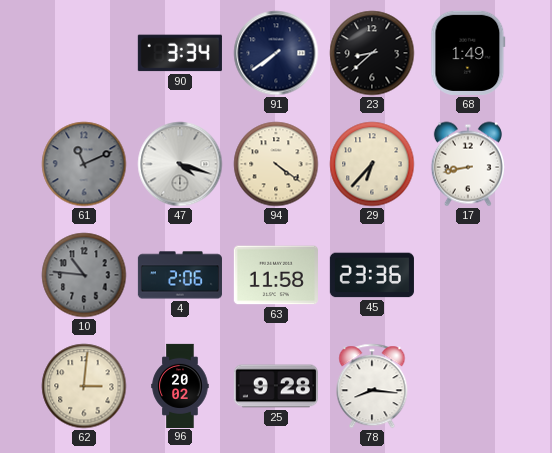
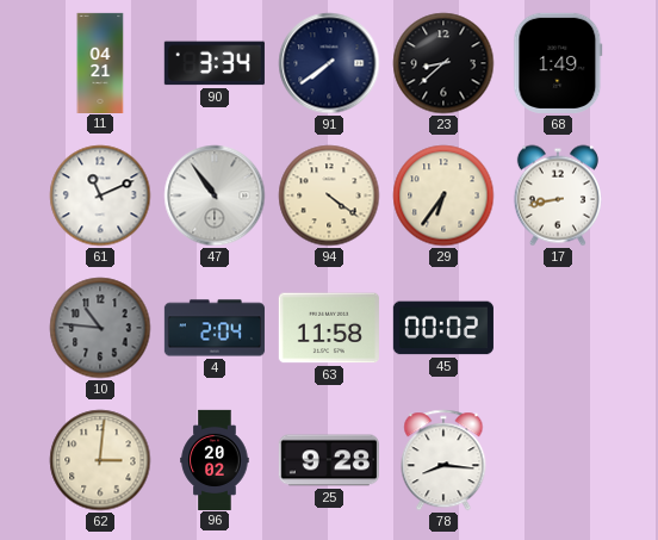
11: none -> 04:21
61 dial: grey -> white
47: 4:18 -> 10:54
29: 6:37 -> 6:36
4: 2:06 -> 2:04
45: 23:36 -> 00:02
